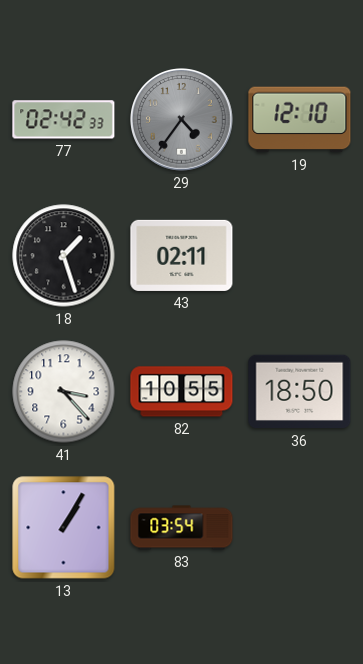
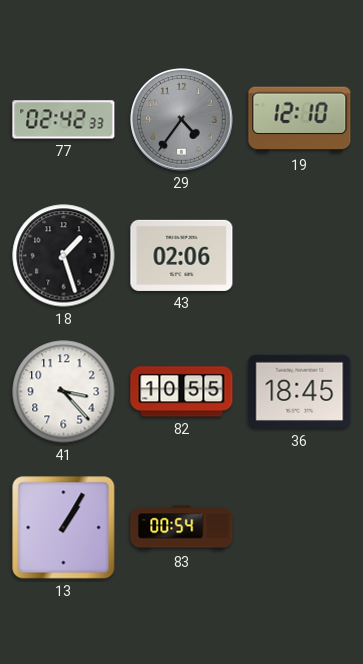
43: 02:11 -> 02:06
36: 18:50 -> 18:45
83: 03:54 -> 00:54
